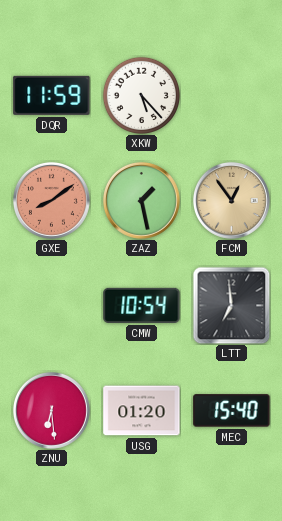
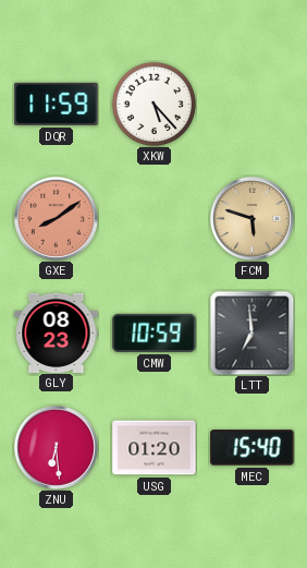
ZAZ: 1:28 -> none
FCM: 12:54 -> 5:48
GLY: none -> 08:23
CMW: 10:54 -> 10:59
